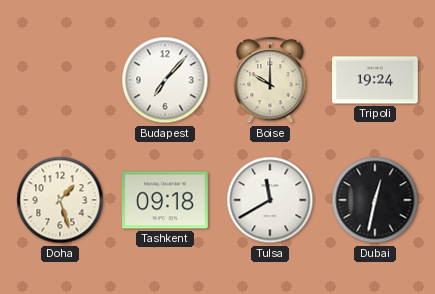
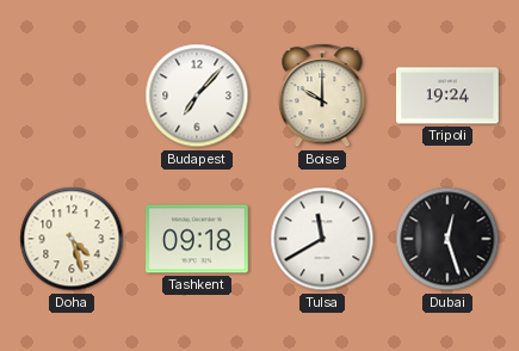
Doha: 1:27 -> 4:27
Dubai: 12:32 -> 12:27
